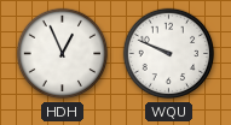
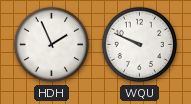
HDH: 12:56 -> 1:56
